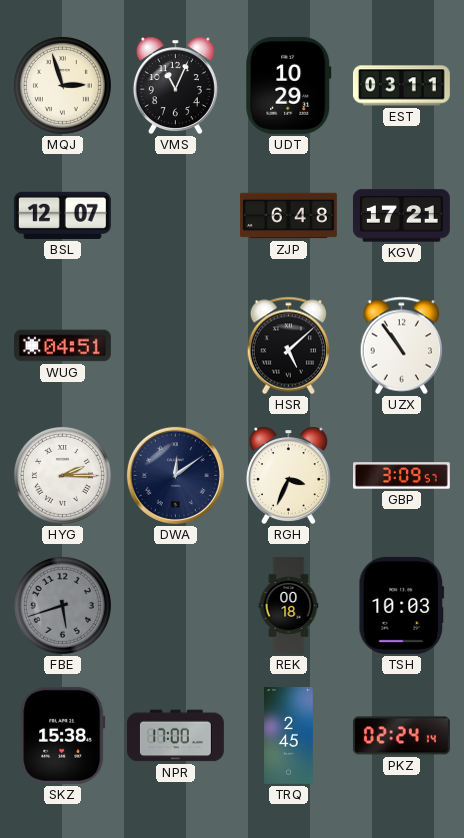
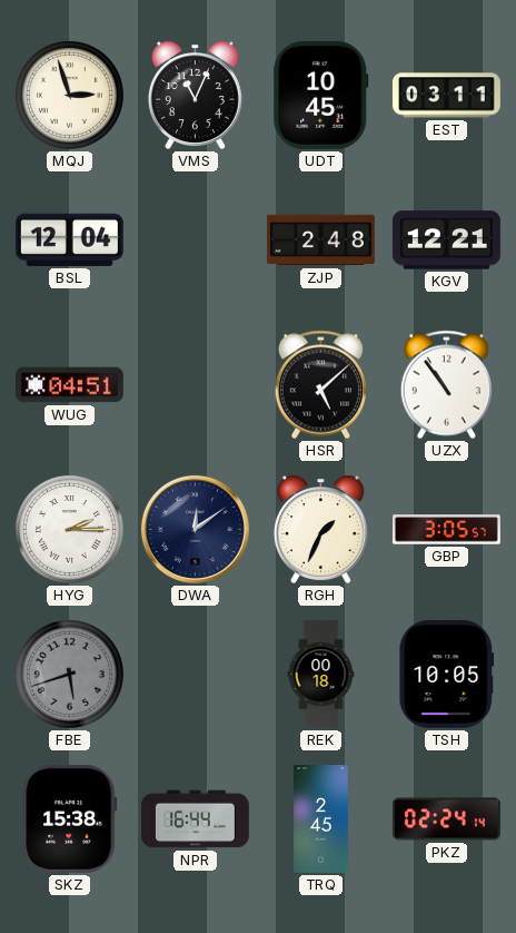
UDT: 10:29 -> 10:45
BSL: 12:07 -> 12:04
ZJP: 6:48 -> 2:48
KGV: 17:21 -> 12:21
RGH: 3:34 -> 1:34
GBP: 3:09 -> 3:05
TSH: 10:03 -> 10:05
NPR: 17:00 -> 16:44
